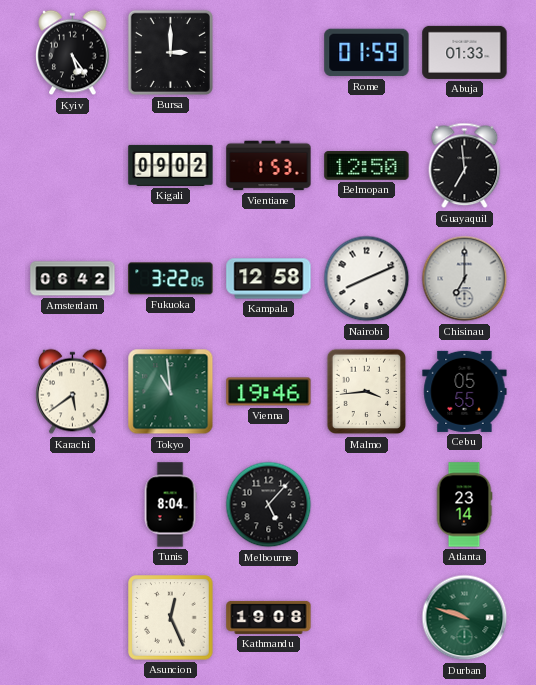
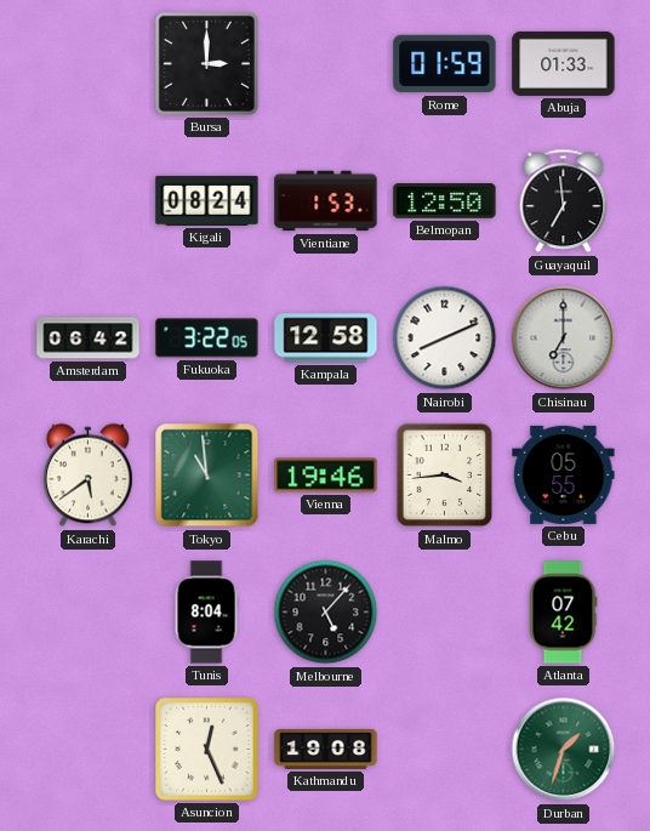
Kyiv: 5:24 -> none
Kigali: 09:02 -> 08:24
Atlanta: 23:14 -> 07:42
Durban: 9:48 -> 1:33
